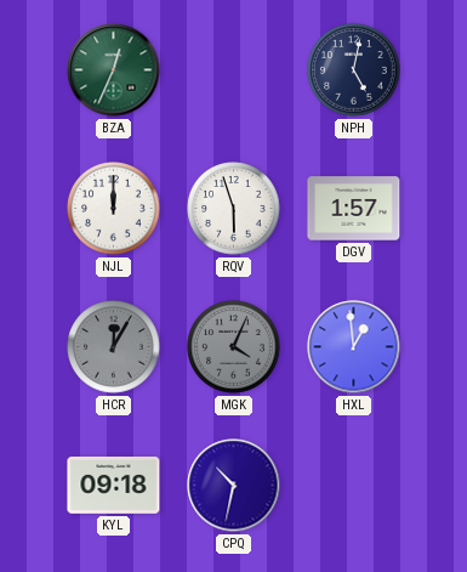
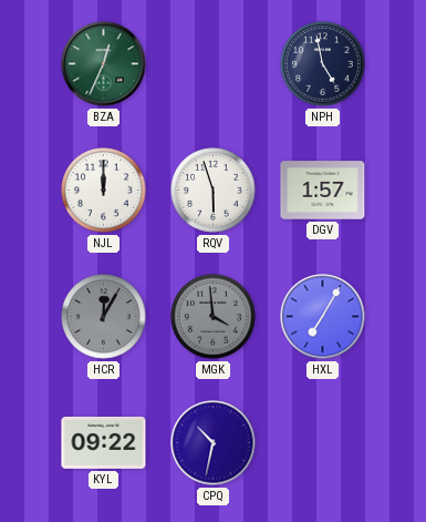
NPH: 5:02 -> 4:58
MGK: 4:04 -> 3:59
HXL: 12:59 -> 7:05
KYL: 09:18 -> 09:22
